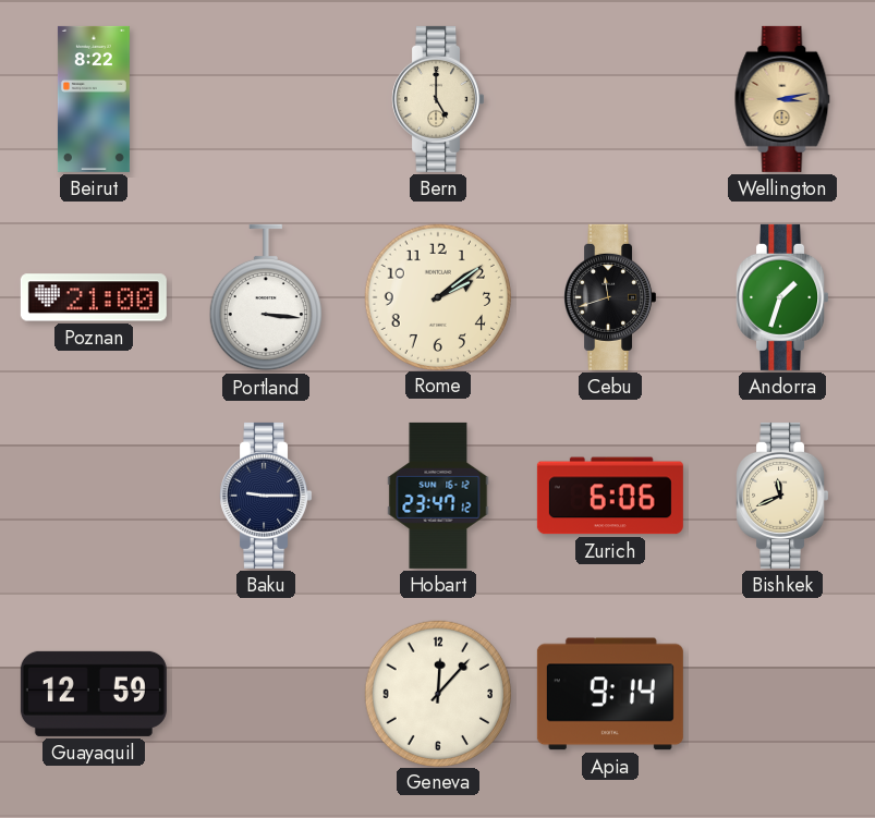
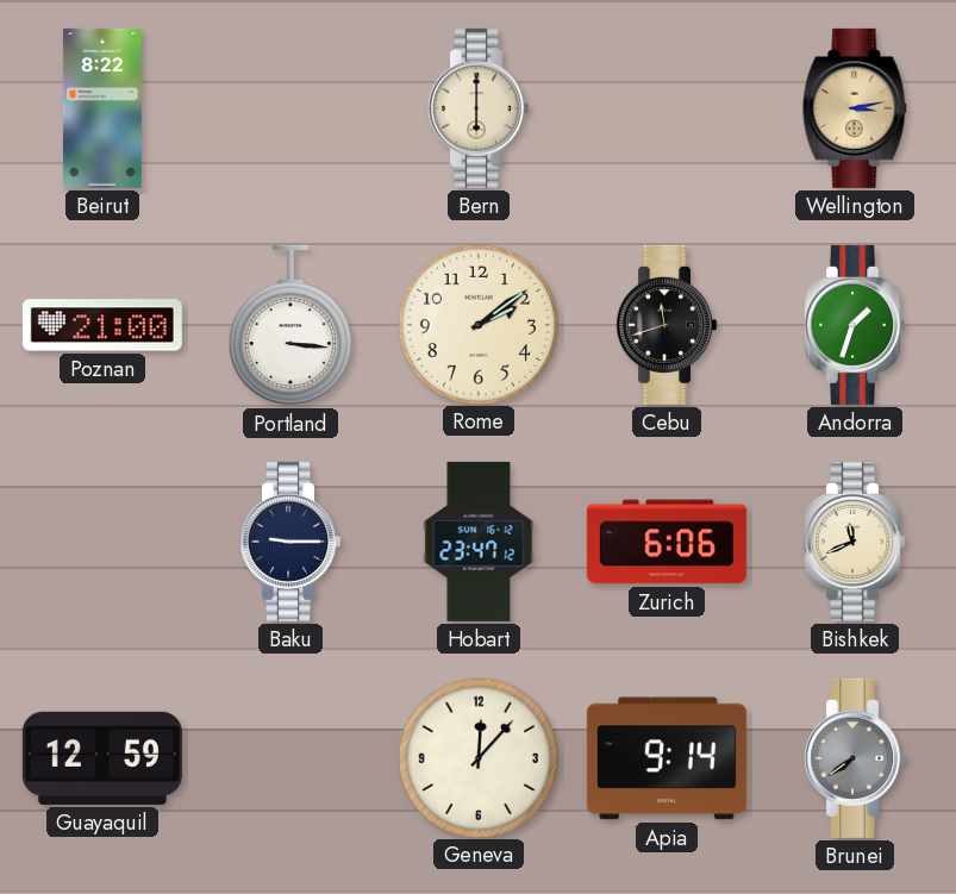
Bern: 5:00 -> 6:00
Brunei: none -> 7:39
